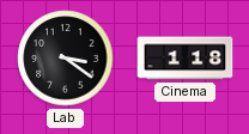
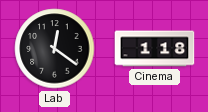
Lab: 3:21 -> 12:21
